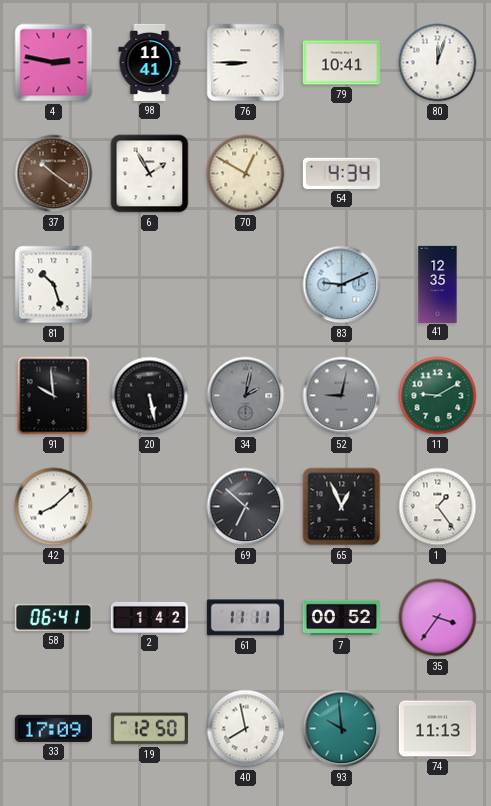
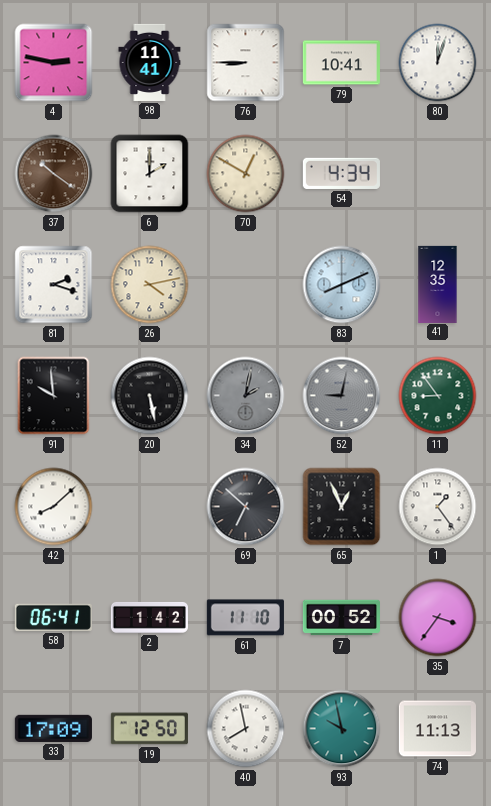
6: 1:55 -> 2:00
81: 10:27 -> 2:18
26: none -> 4:13
83: 9:11 -> 8:11
11: 9:10 -> 8:54
61: 11:11 -> 11:10
93: 9:59 -> 9:58
